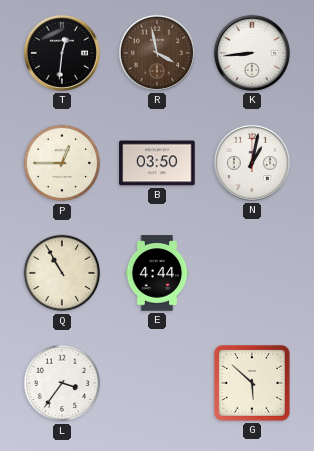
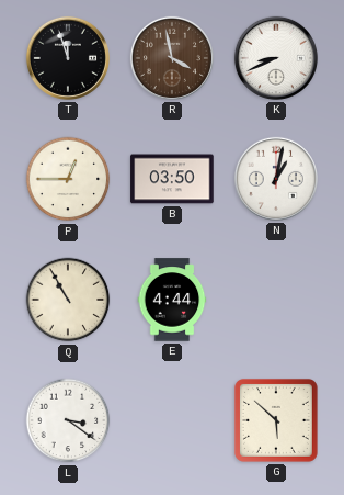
T: 12:31 -> 11:57
K: 8:44 -> 8:41
L: 3:36 -> 3:21
